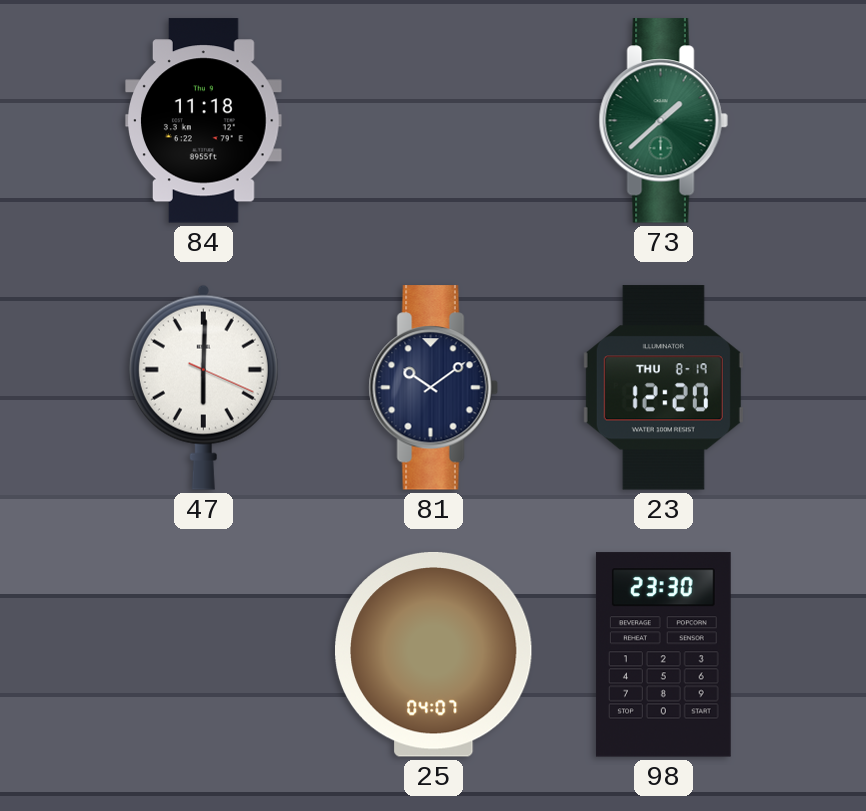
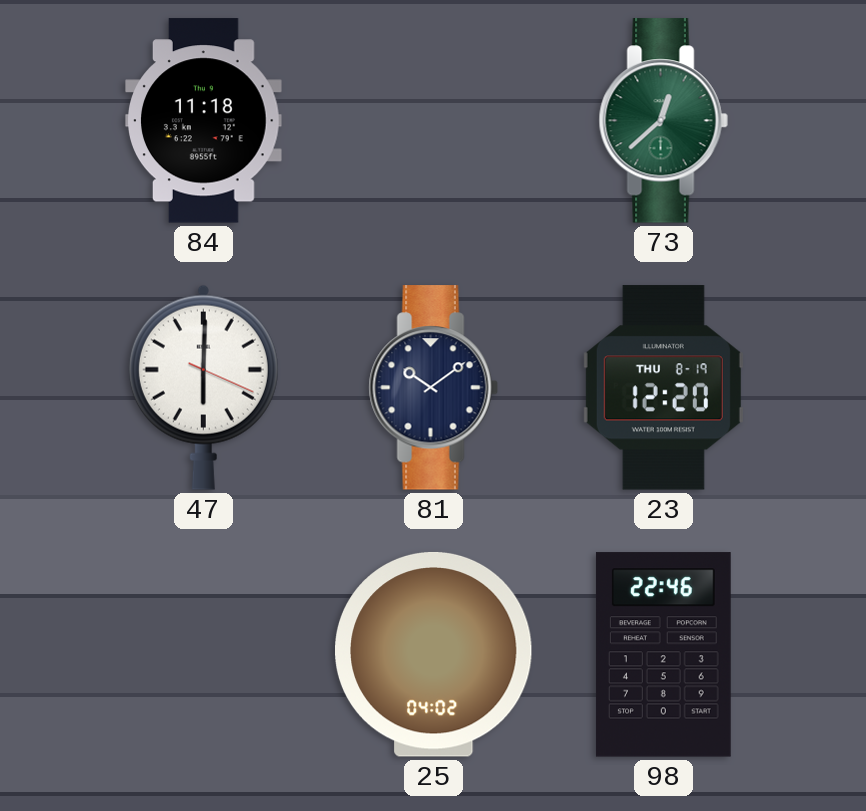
73: 1:38 -> 12:38
25: 04:07 -> 04:02
98: 23:30 -> 22:46
